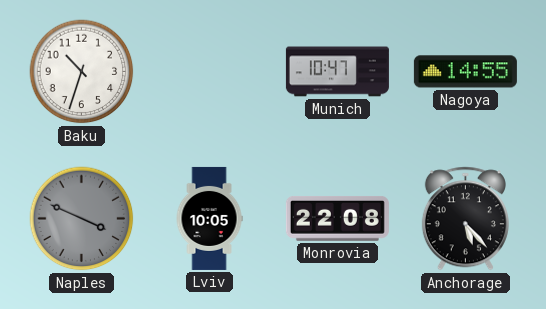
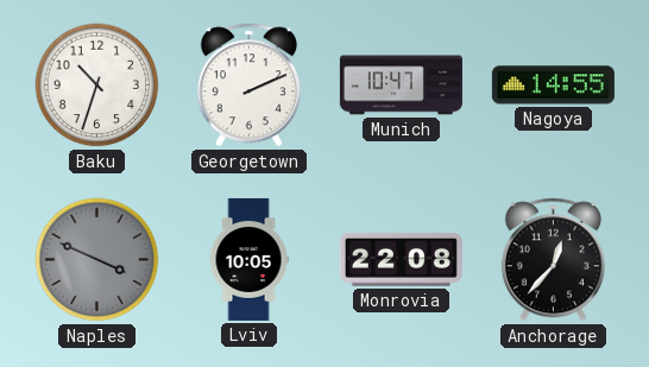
Georgetown: none -> 2:11
Anchorage: 5:23 -> 12:37
